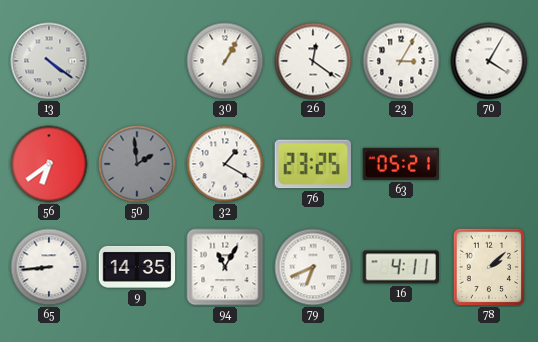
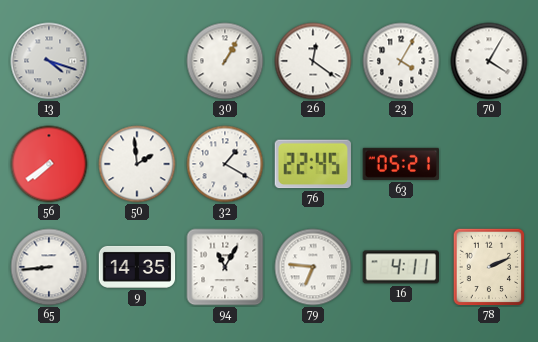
13: 4:21 -> 4:18
23: 3:05 -> 4:05
56: 6:39 -> 7:39
50 dial: grey -> white
76: 23:25 -> 22:45
79: 6:41 -> 6:46
78: 2:08 -> 2:11
